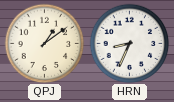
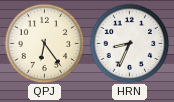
QPJ: 1:09 -> 6:24
